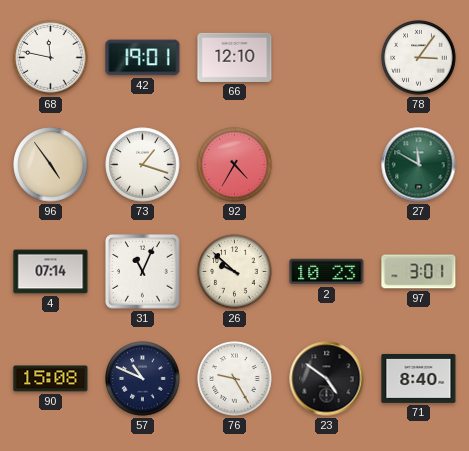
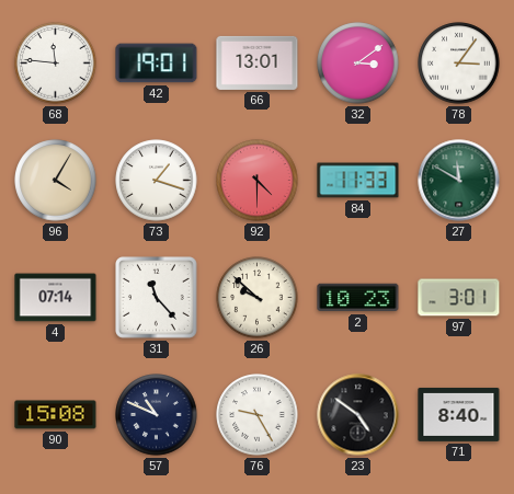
68: 11:47 -> 11:46
66: 12:10 -> 13:01
32: none -> 3:09
96: 4:54 -> 4:05
92: 4:35 -> 4:30
84: none -> 11:33
31: 11:04 -> 11:23
